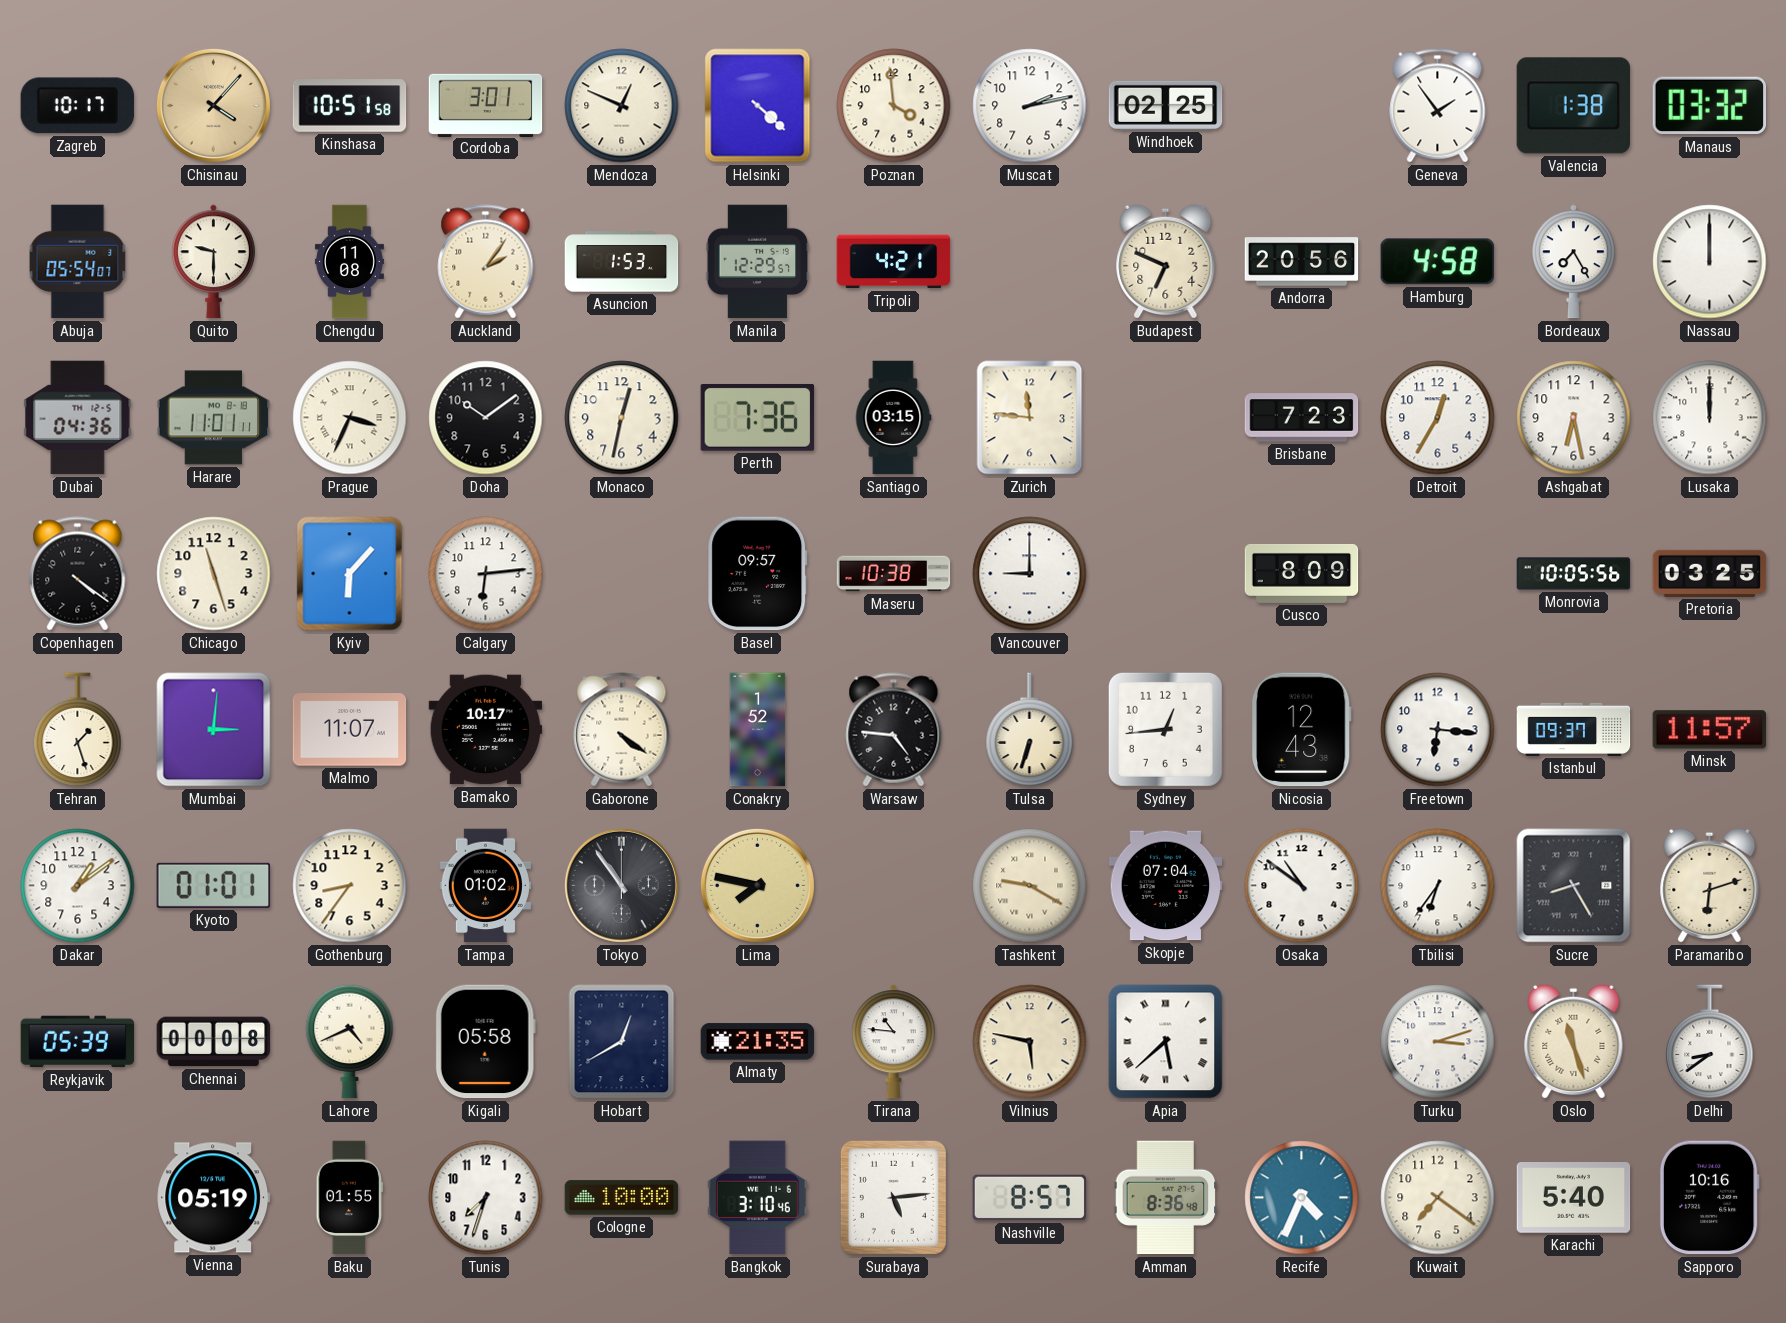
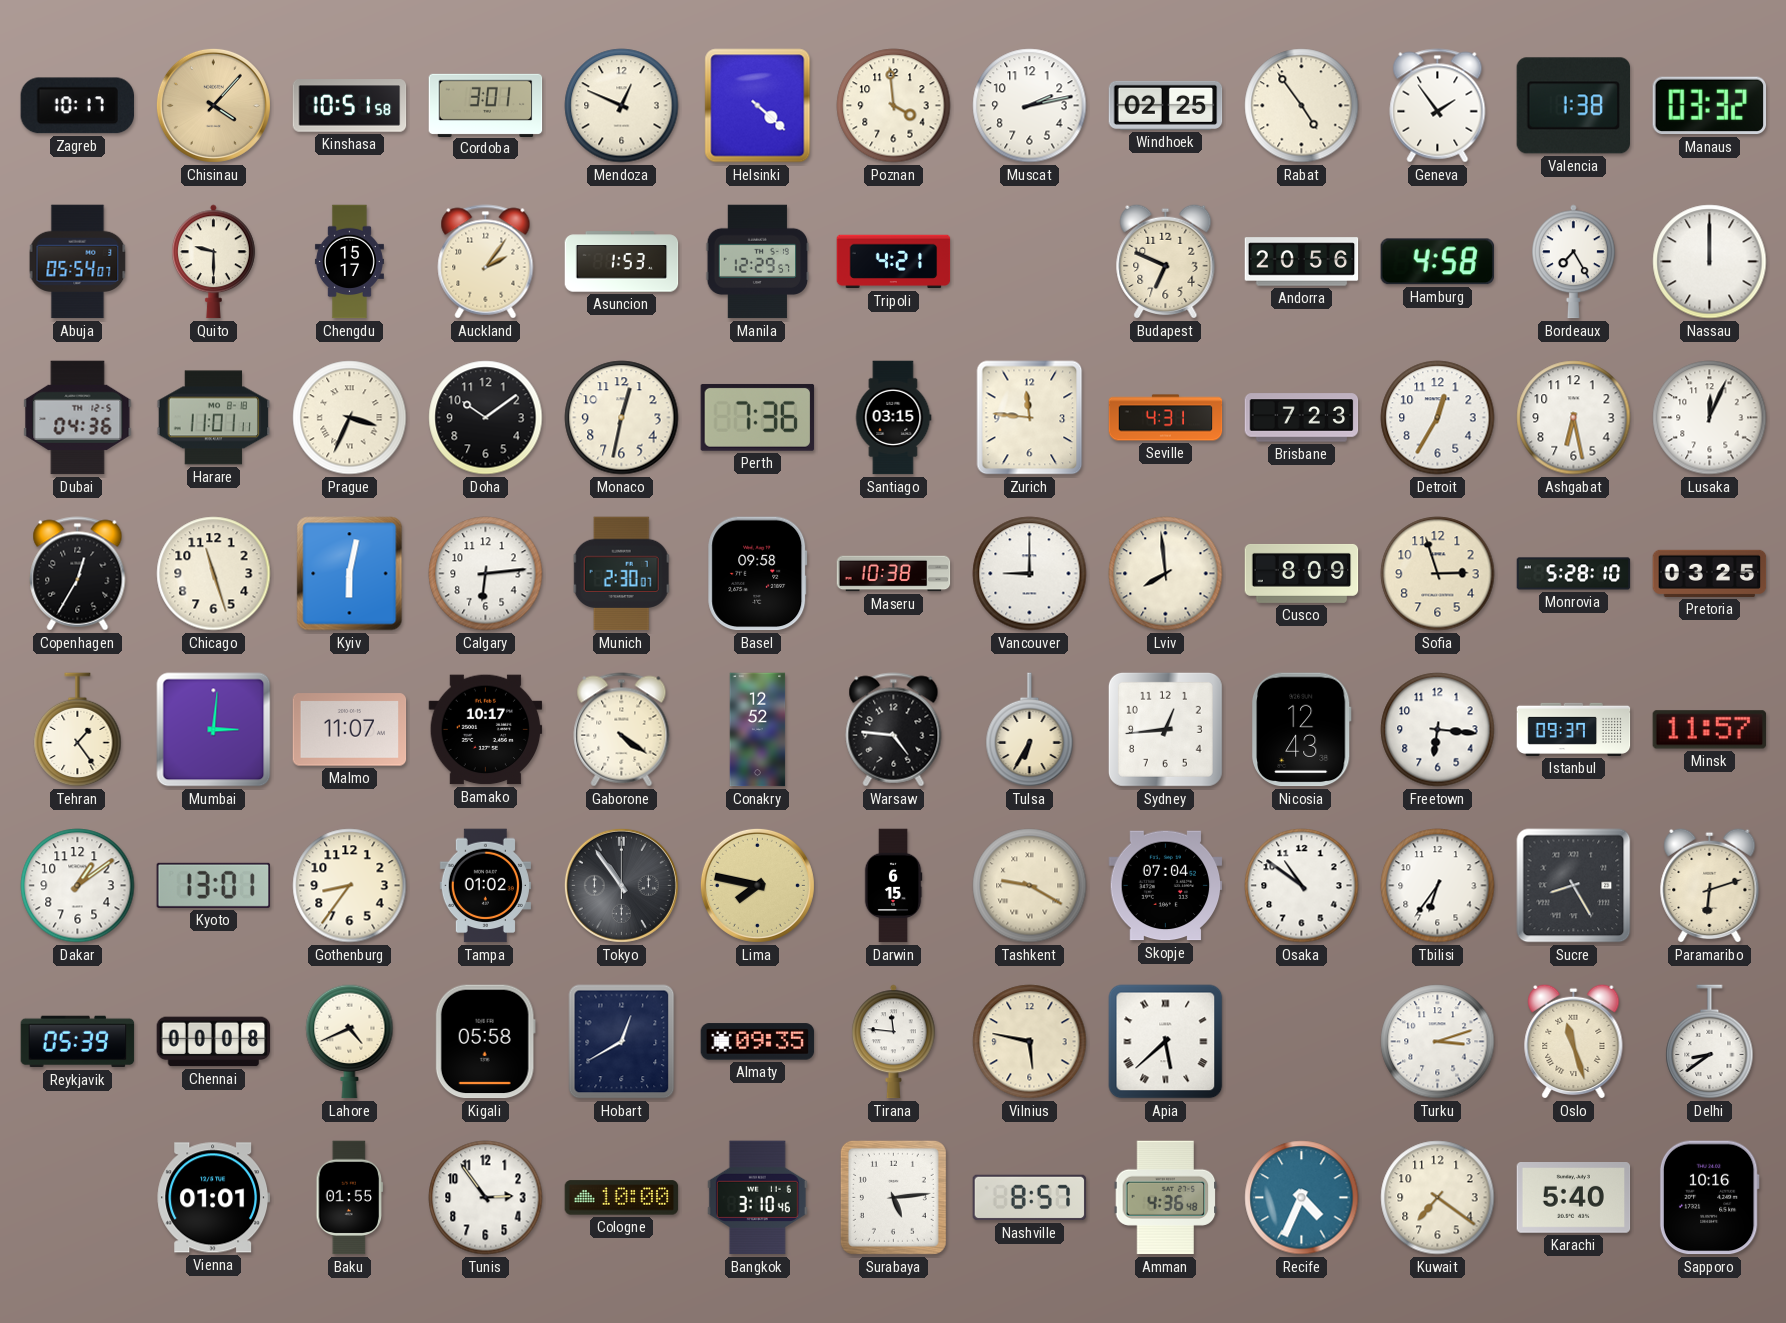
Rabat: none -> 4:54
Chengdu: 11:08 -> 15:17
Seville: none -> 4:31
Lusaka: 12:00 -> 12:04
Copenhagen: 4:21 -> 12:35
Kyiv: 6:07 -> 6:02
Munich: none -> 2:30
Basel: 09:57 -> 09:58
Lviv: none -> 7:59
Sofia: none -> 2:57
Monrovia: 10:05 -> 5:28
Tehran: 1:27 -> 1:24
Conakry: 1:52 -> 12:52
Tulsa: 6:33 -> 6:35
Kyoto: 01:01 -> 13:01
Darwin: none -> 6:15
Almaty: 21:35 -> 09:35
Tirana: 10:46 -> 11:46
Vienna: 05:19 -> 01:01
Tunis: 7:33 -> 2:54
Amman: 8:36 -> 4:36
